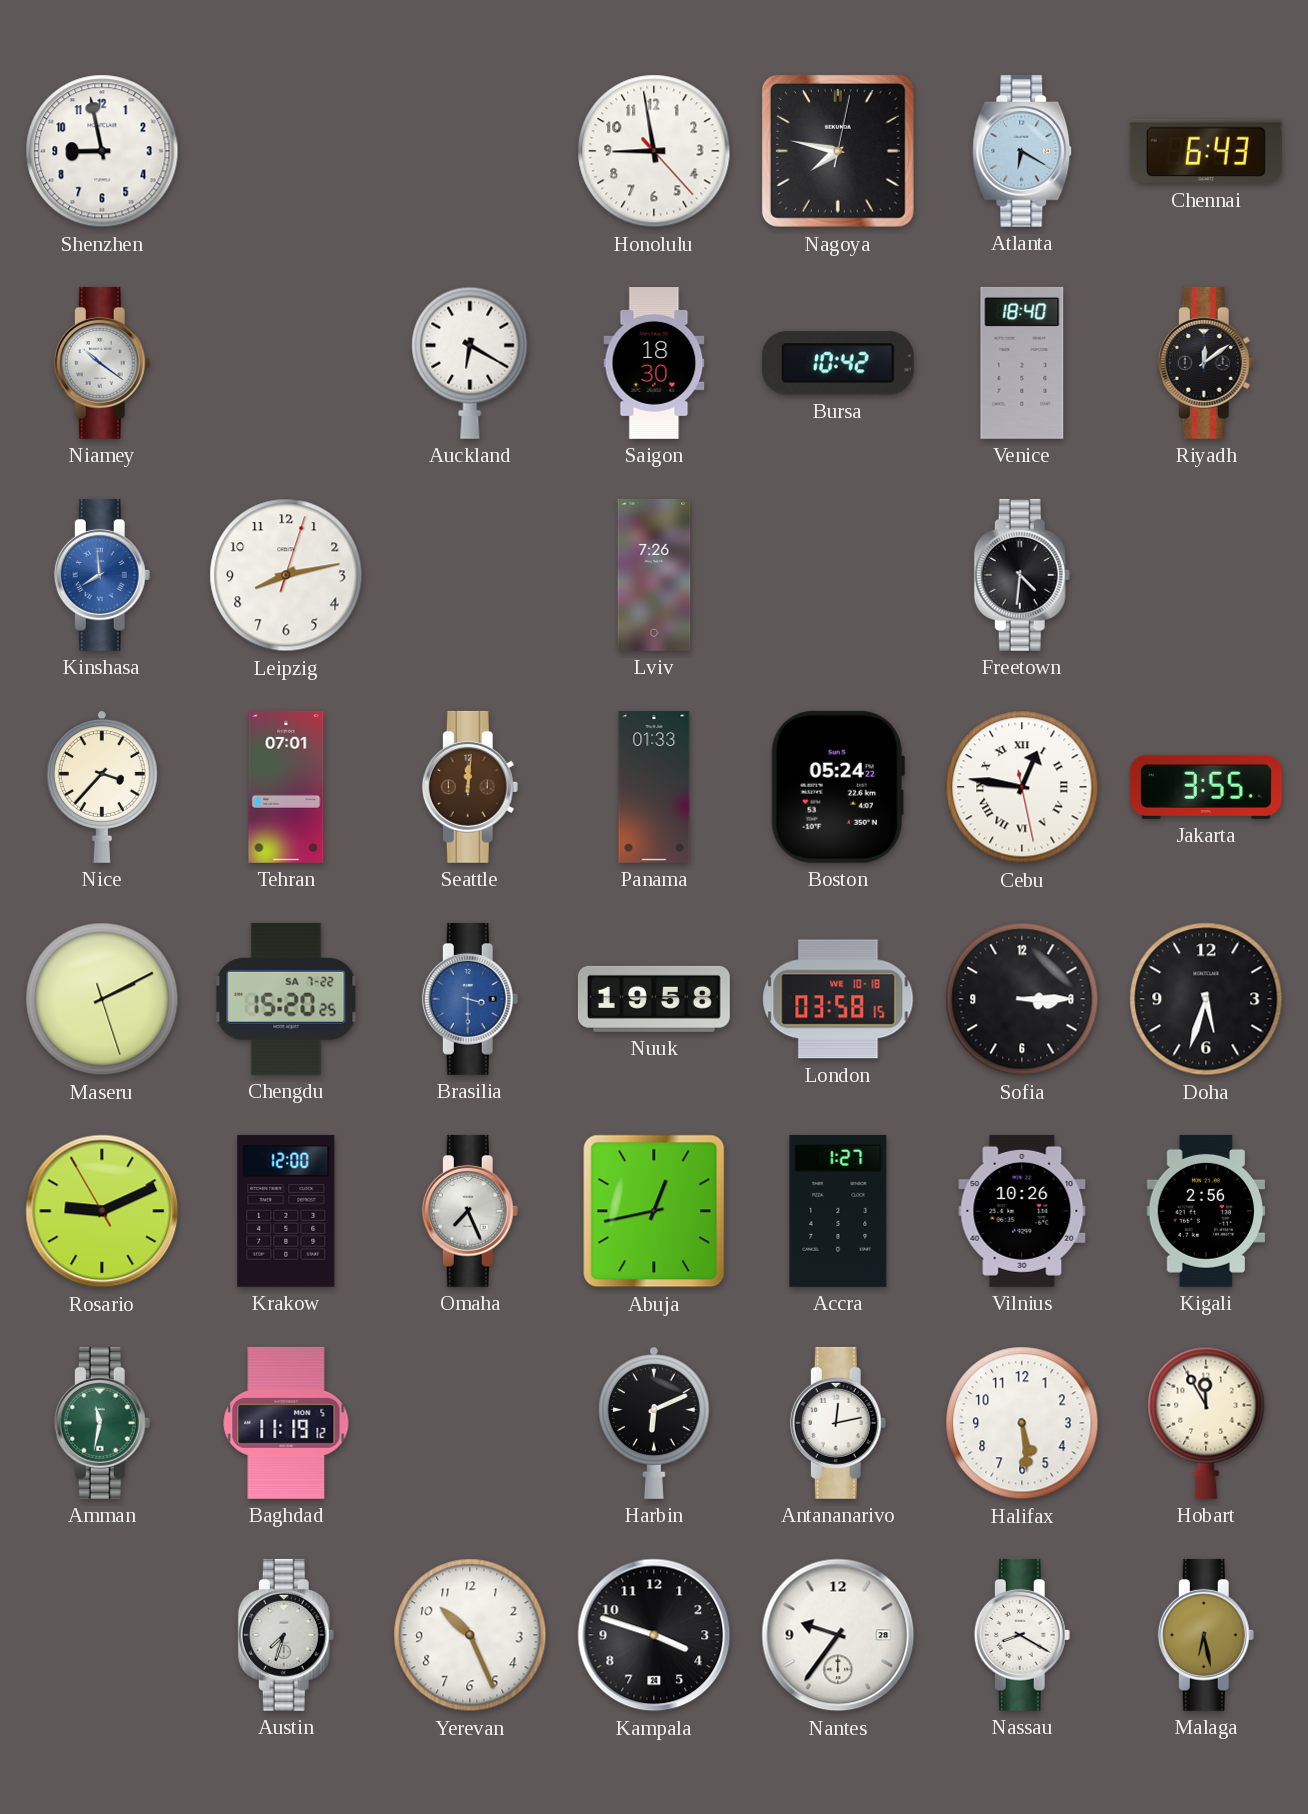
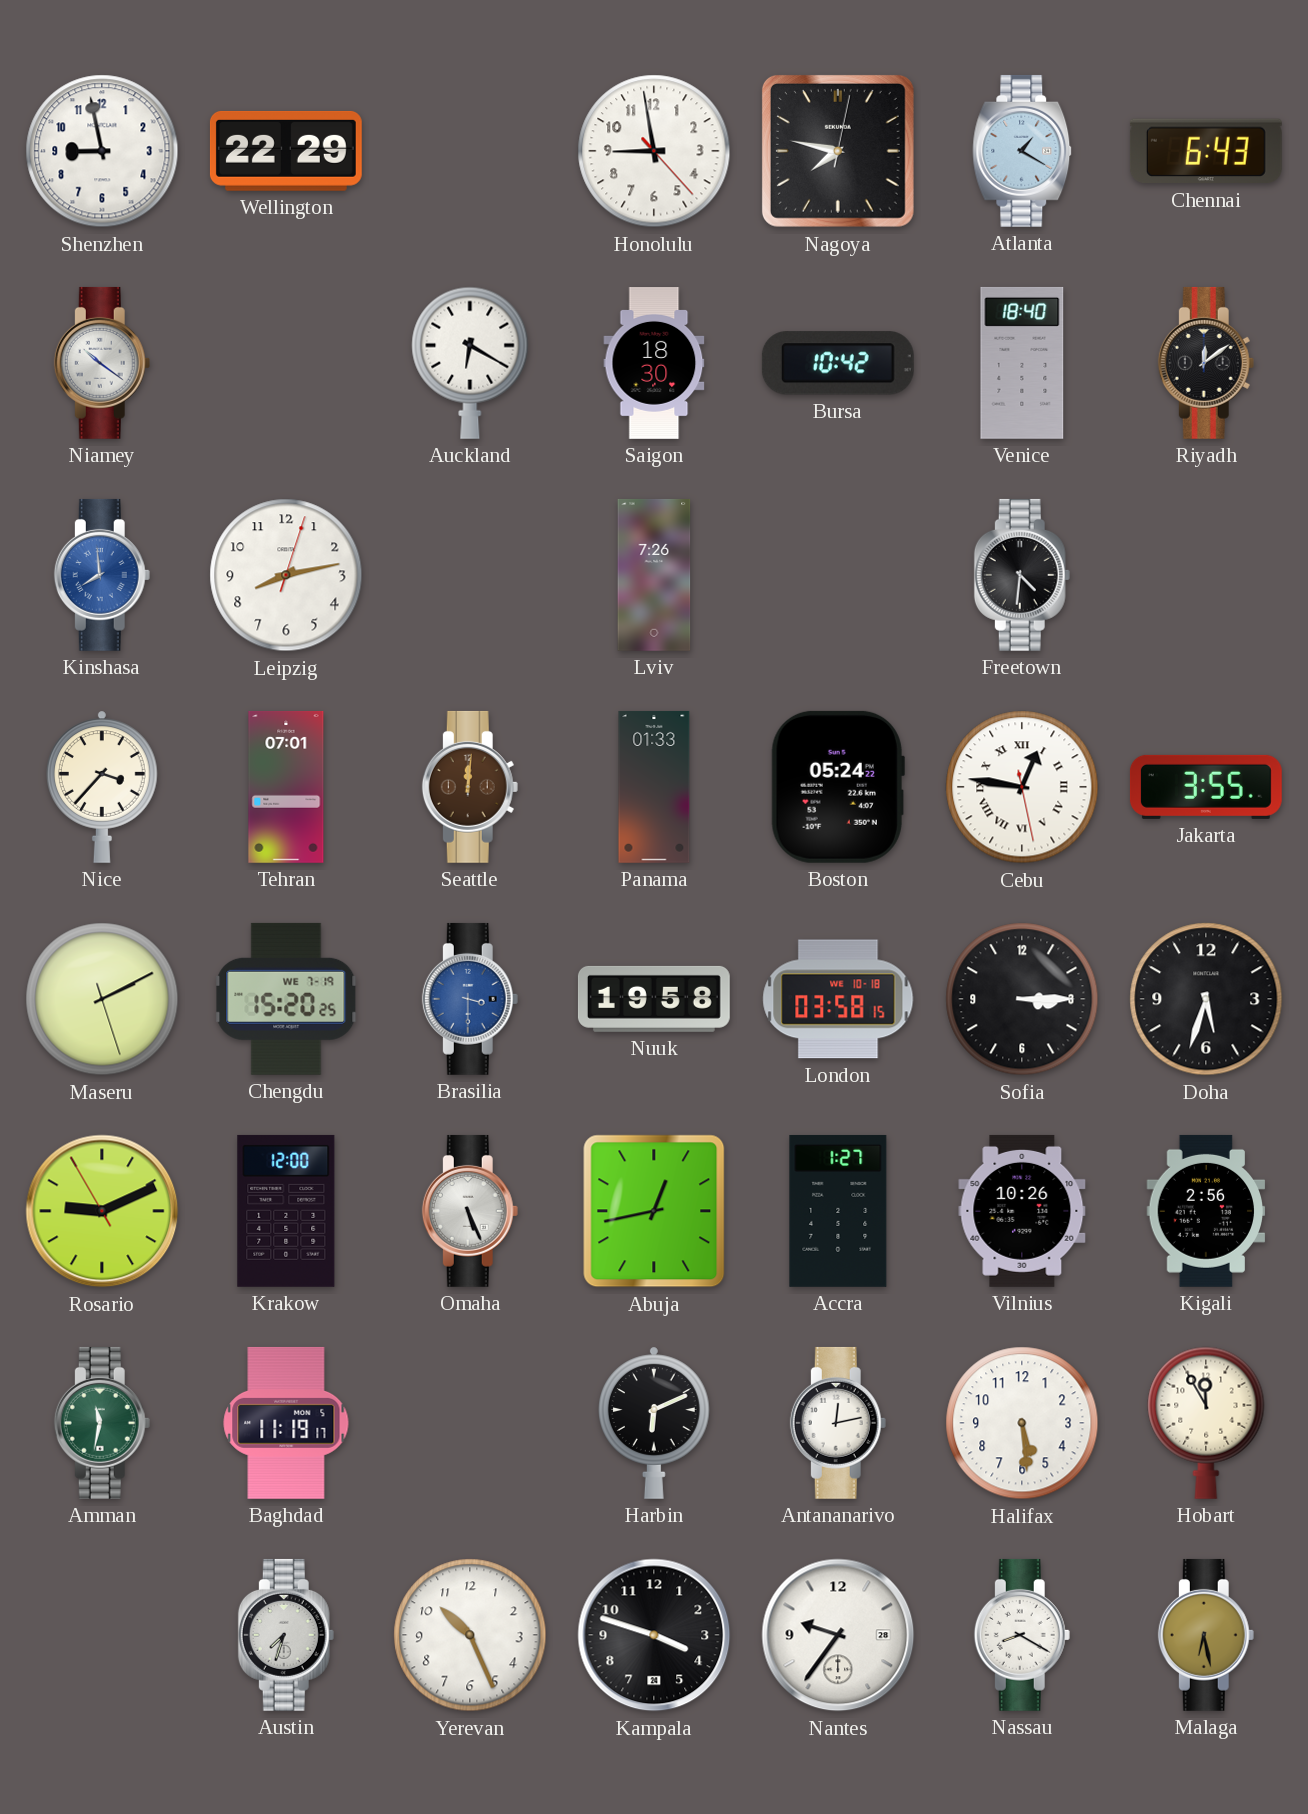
Wellington: none -> 22:29
Atlanta: 6:20 -> 1:20
Chengdu date: SA 7-22 -> WE 7-19
Omaha: 7:26 -> 5:26
Baghdad: 11:19:12 -> 11:19:17
